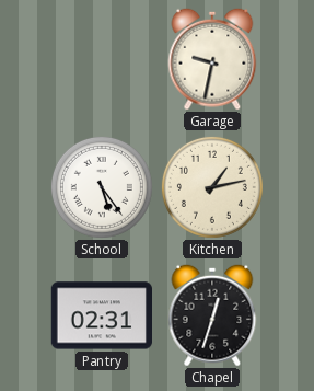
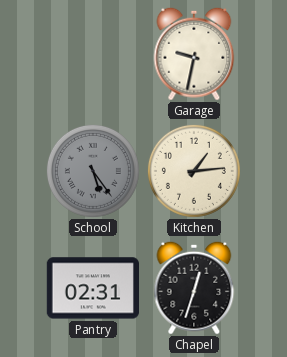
School dial: white -> grey
Kitchen: 1:13 -> 1:14
